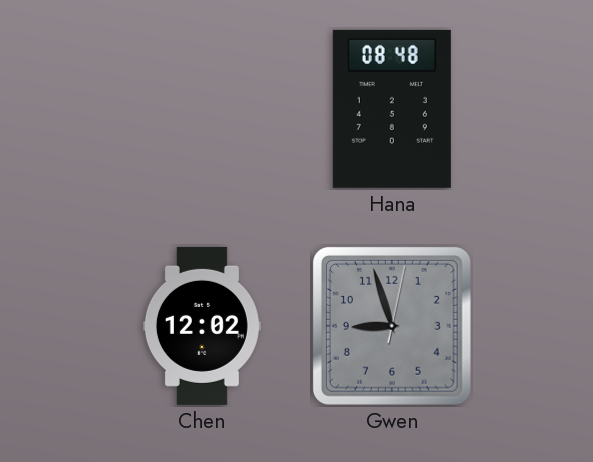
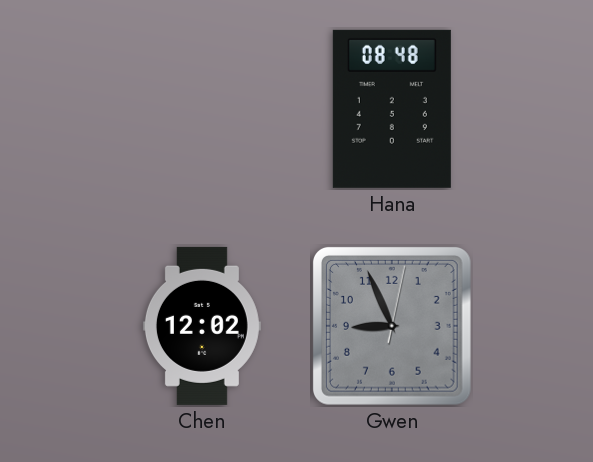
Gwen: 8:57 -> 8:56
